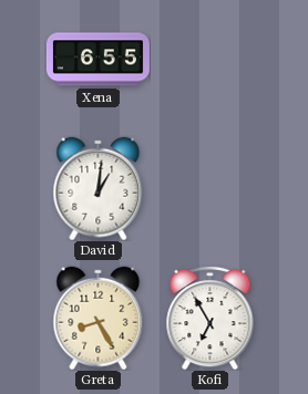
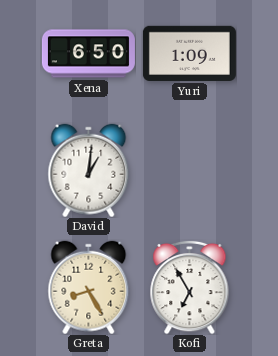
Xena: 6:55 -> 6:50
Yuri: none -> 1:09
